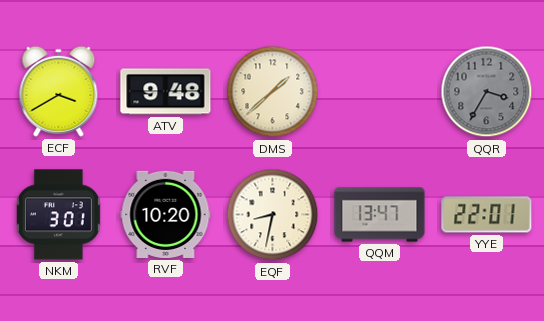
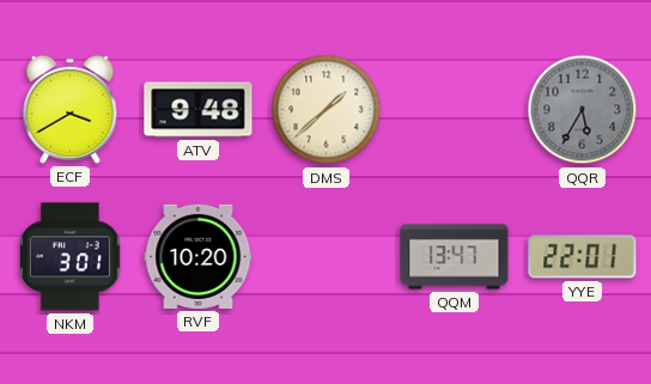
QQR: 3:35 -> 5:35
EQF: 8:32 -> none
